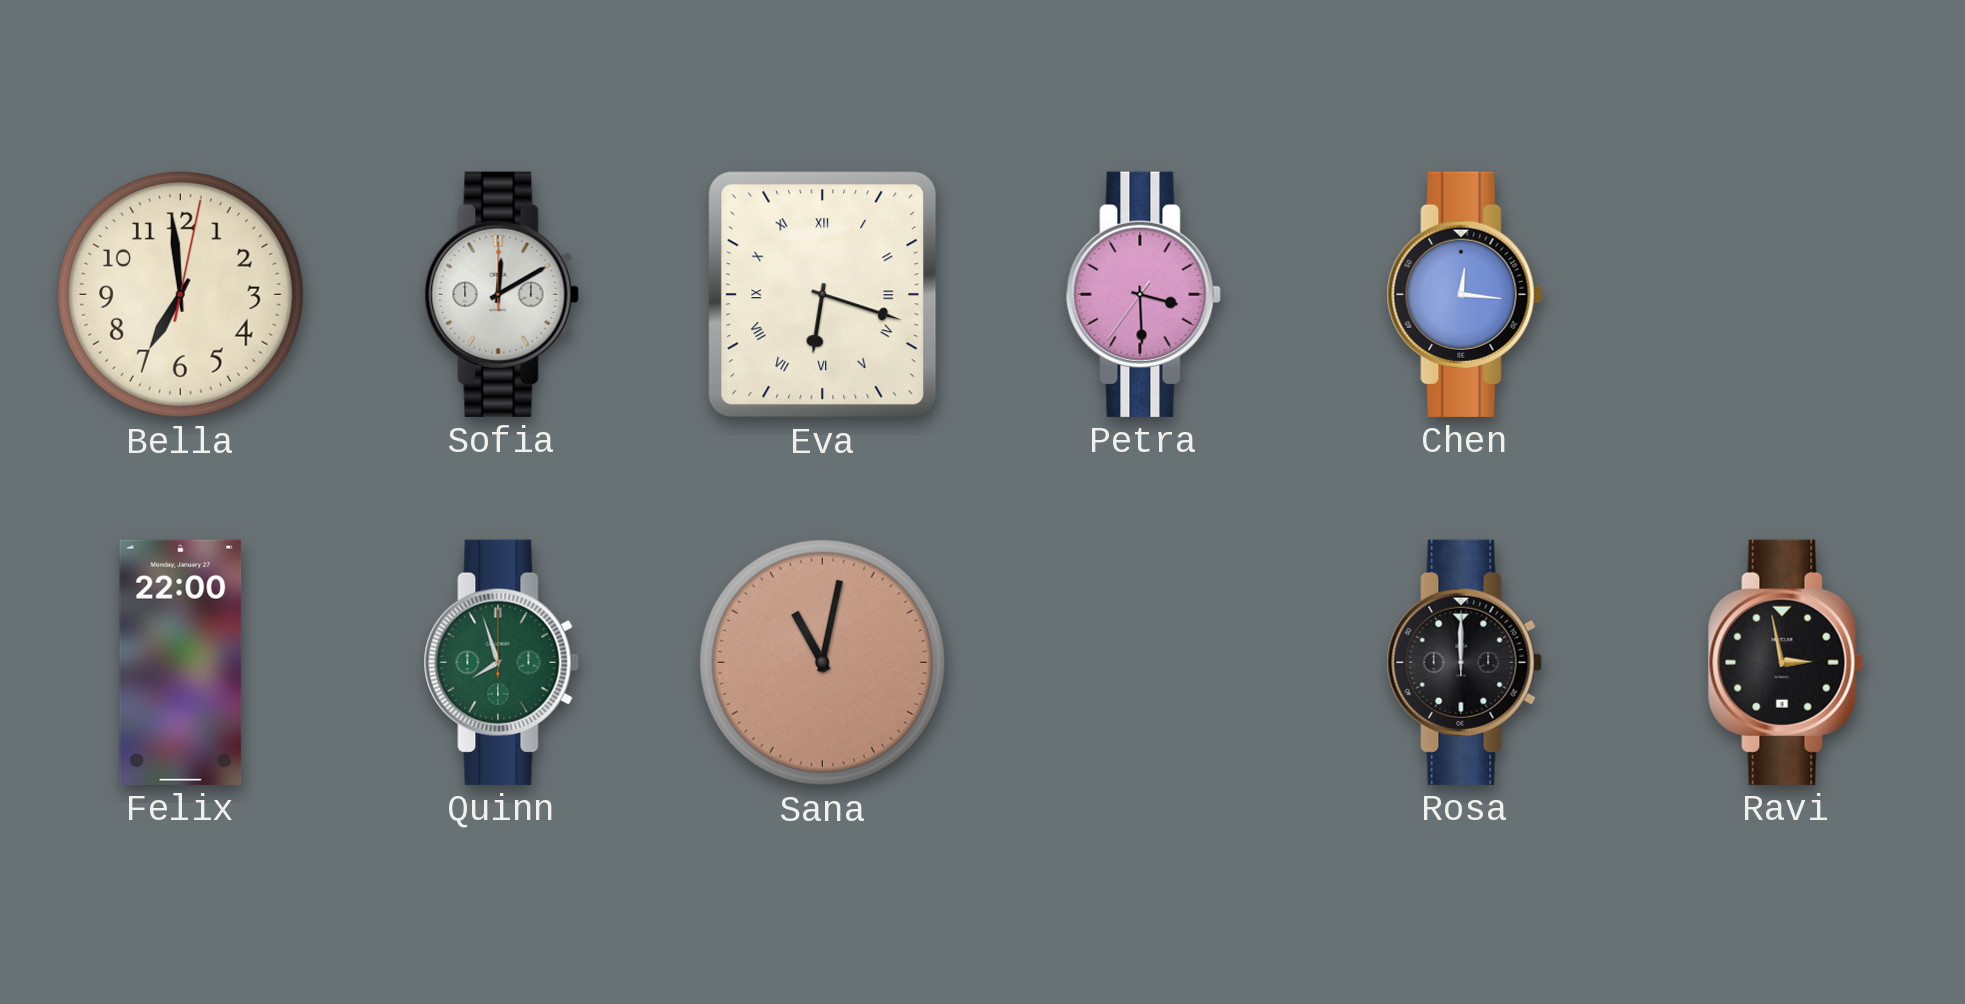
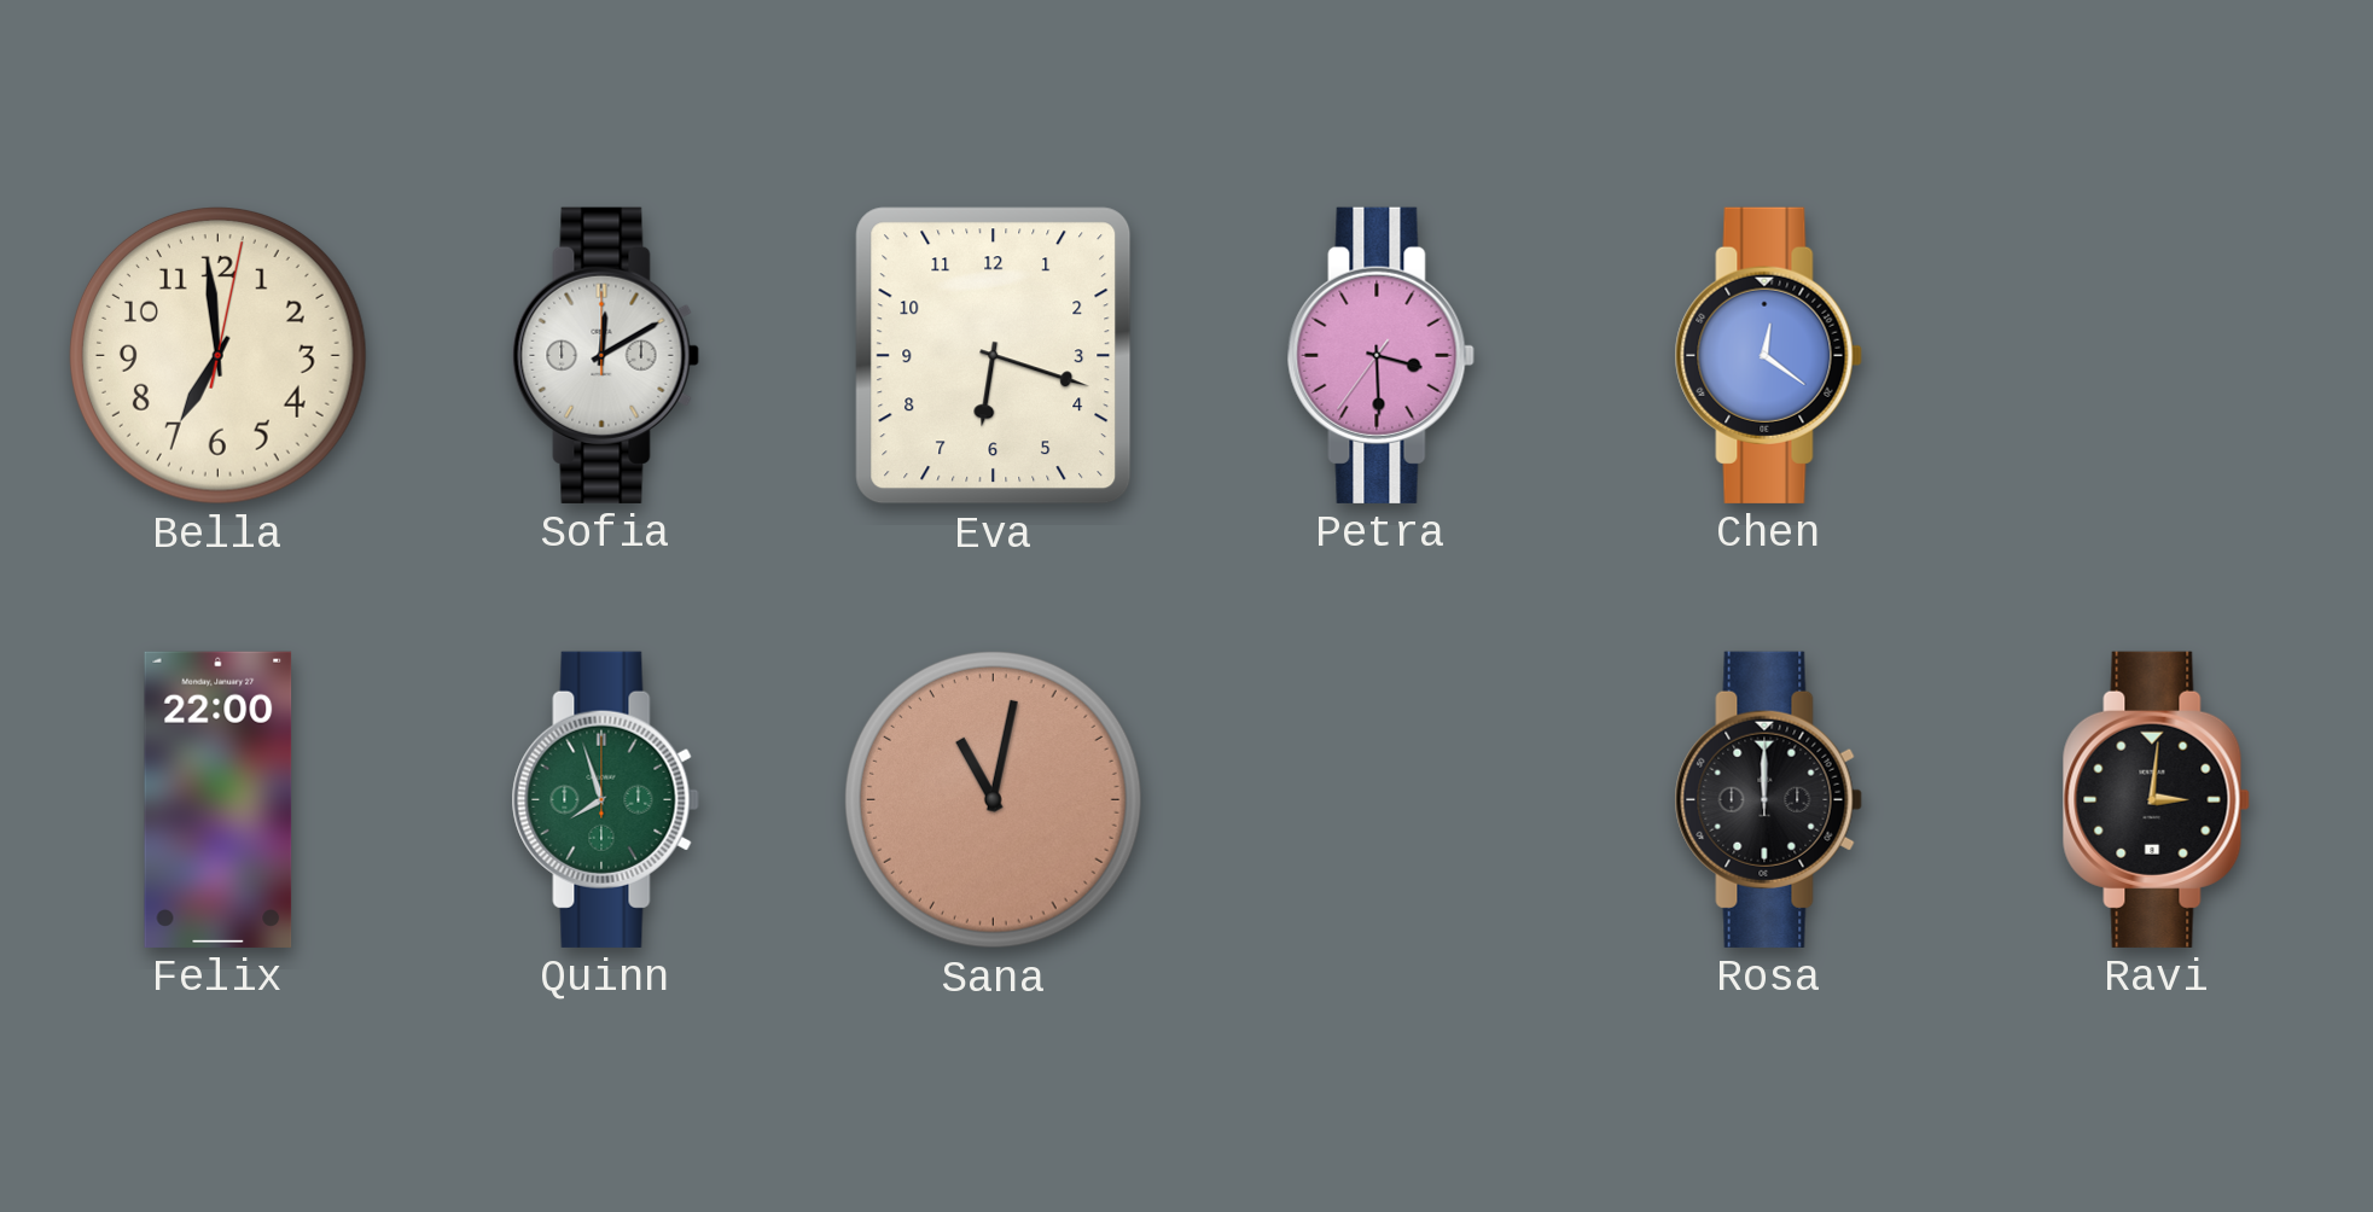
Eva numerals: Roman -> Arabic
Chen: 12:16 -> 12:21
Ravi: 2:58 -> 3:01
